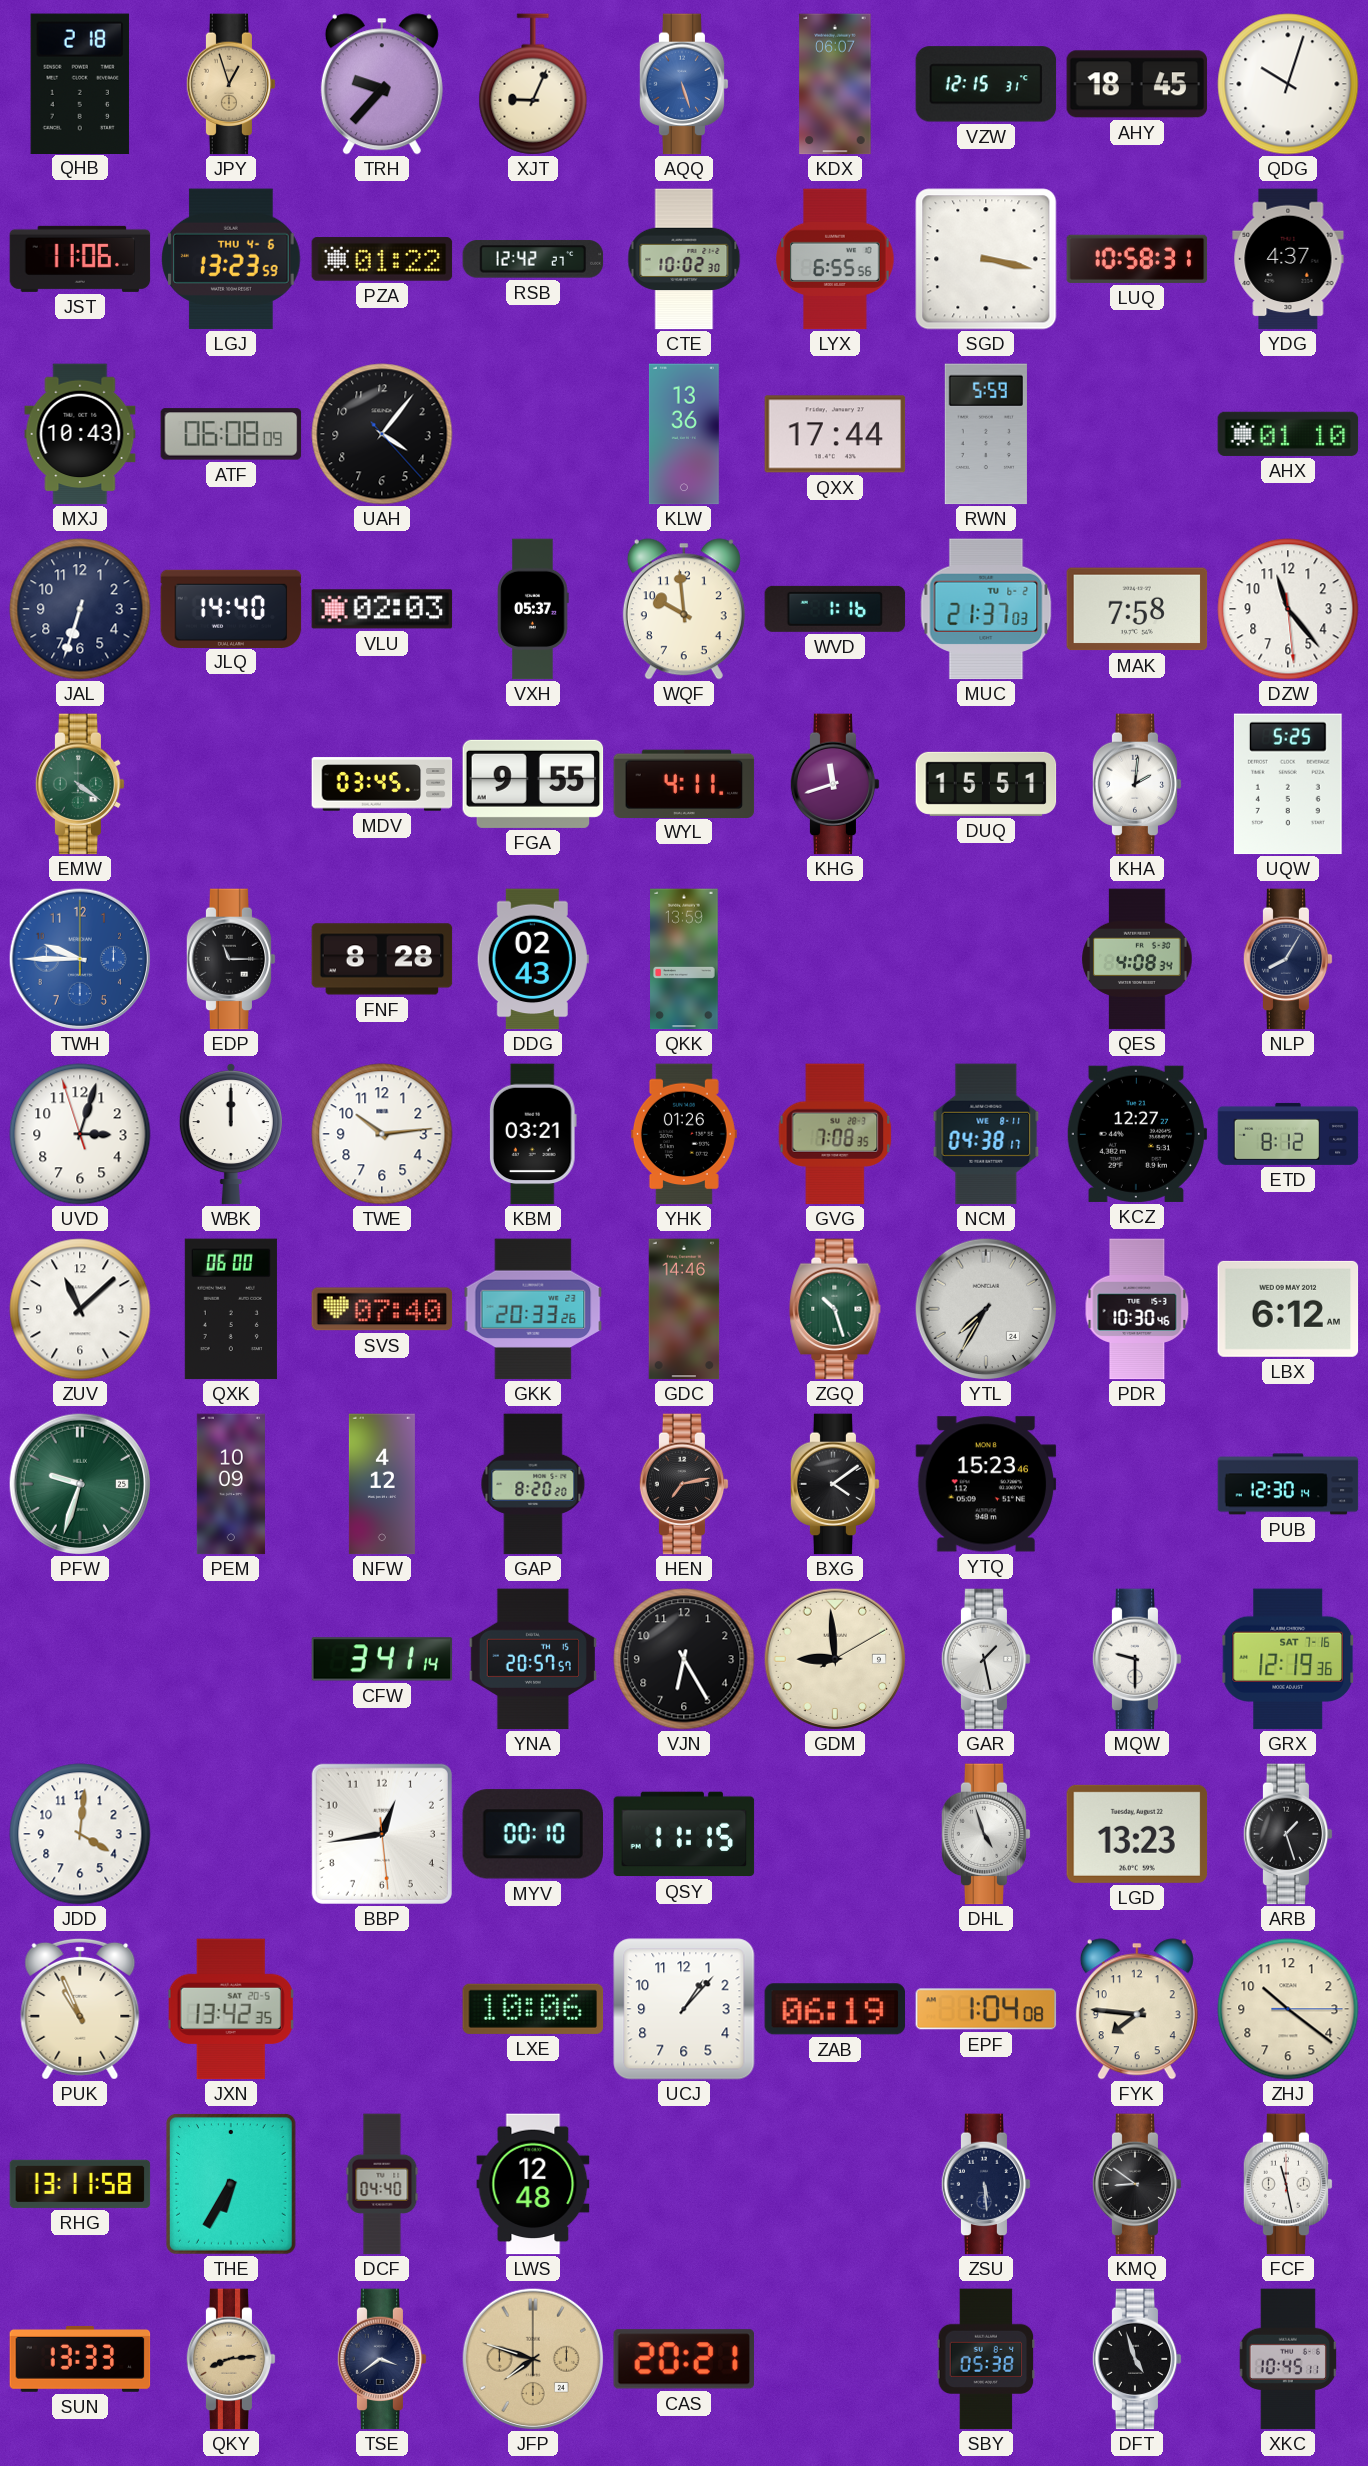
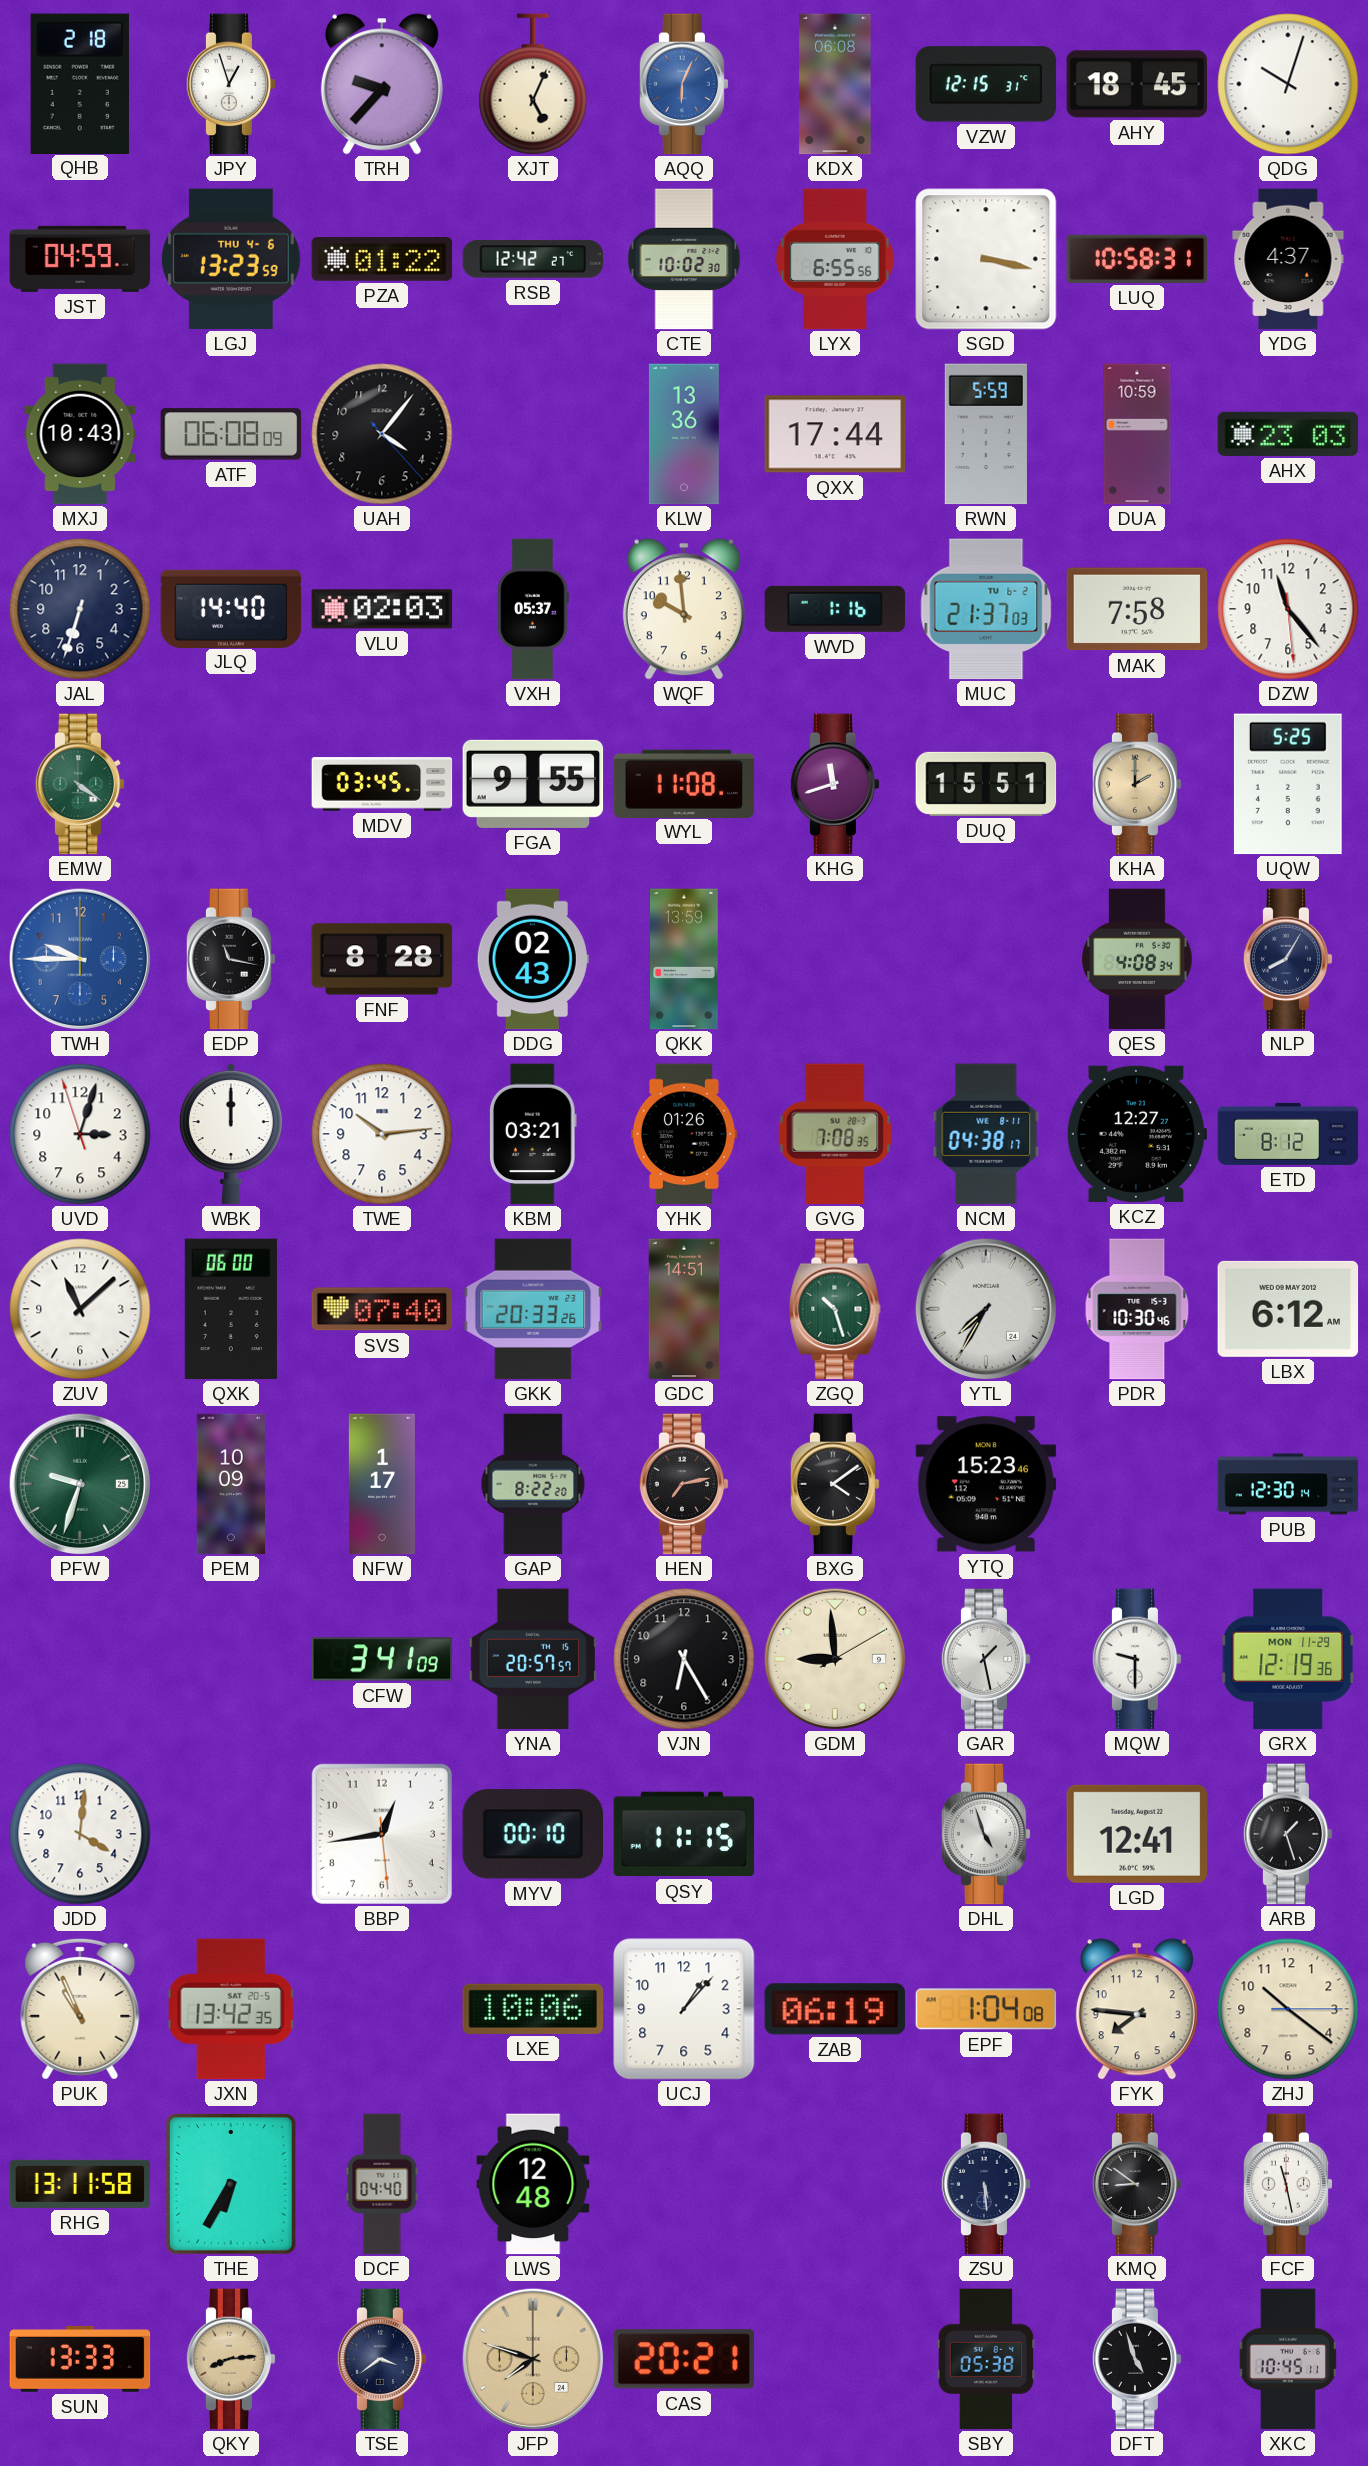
JPY dial: champagne -> white
XJT: 9:04 -> 5:04
AQQ: 5:27 -> 6:04
KDX: 06:07 -> 06:08
JST: 11:06 -> 04:59
DUA: none -> 10:59
AHX: 01:10 -> 23:03
WYL: 4:11 -> 11:08
KHA: 2:01 -> 2:00
KHA dial: white -> champagne
EDP: 11:15 -> 11:17
GDC: 14:46 -> 14:51
NFW: 4:12 -> 1:17
GAP: 8:20 -> 8:22
CFW: 3:41:14 -> 3:41:09
GRX date: SAT 7-16 -> MON 11-29
LGD: 13:23 -> 12:41
